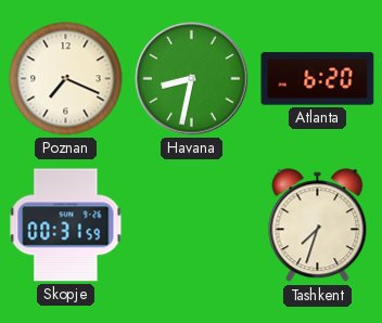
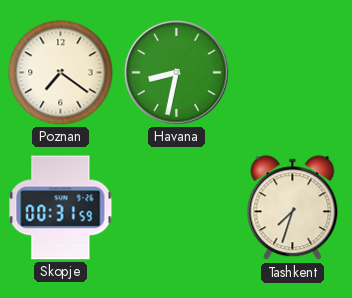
Poznan: 7:19 -> 7:21
Atlanta: 6:20 -> none
